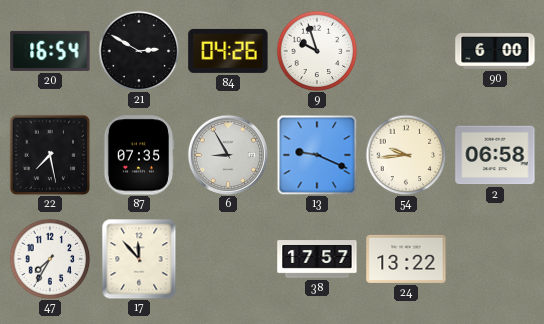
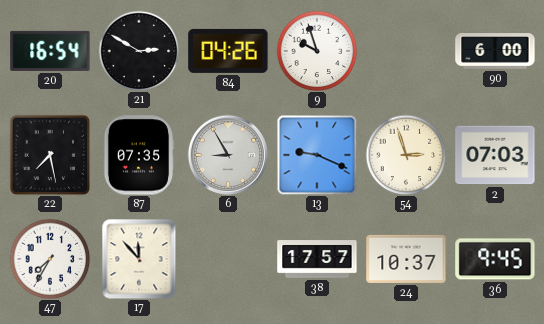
54: 9:44 -> 2:57
2: 06:58 -> 07:03
24: 13:22 -> 10:37
36: none -> 9:45
